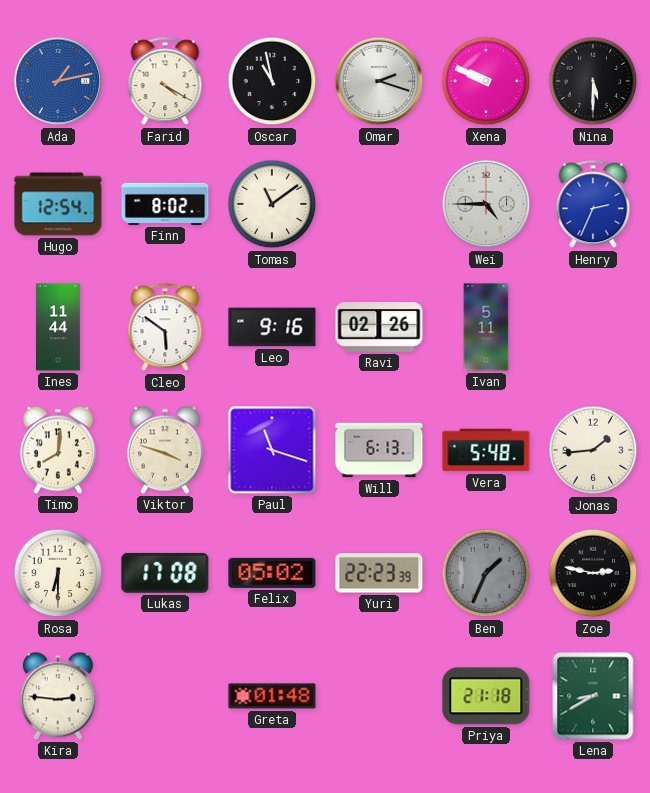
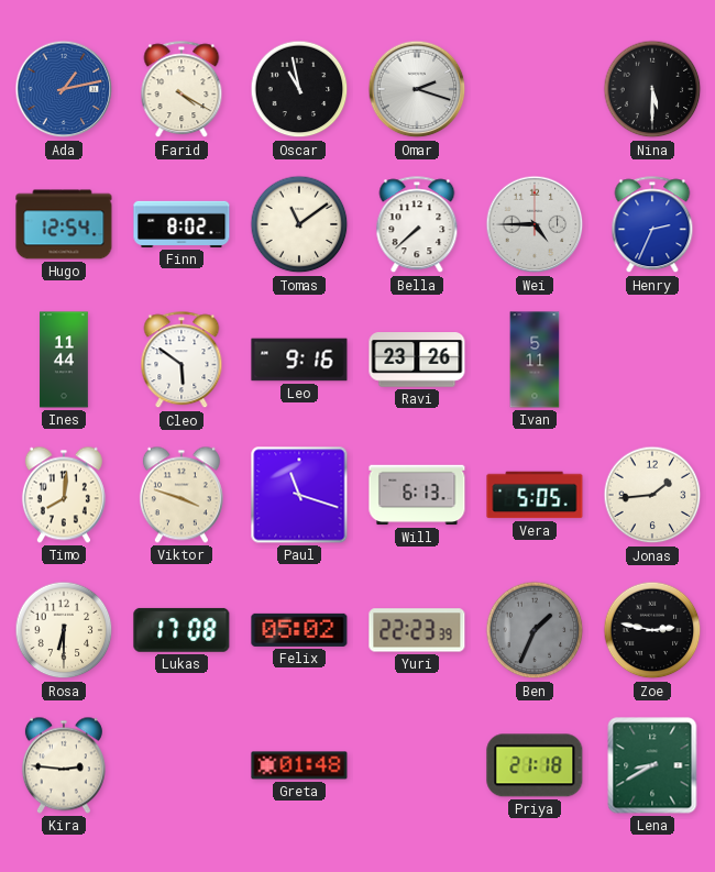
Xena: 9:49 -> none
Bella: none -> 7:38
Ravi: 02:26 -> 23:26
Vera: 5:48 -> 5:05
